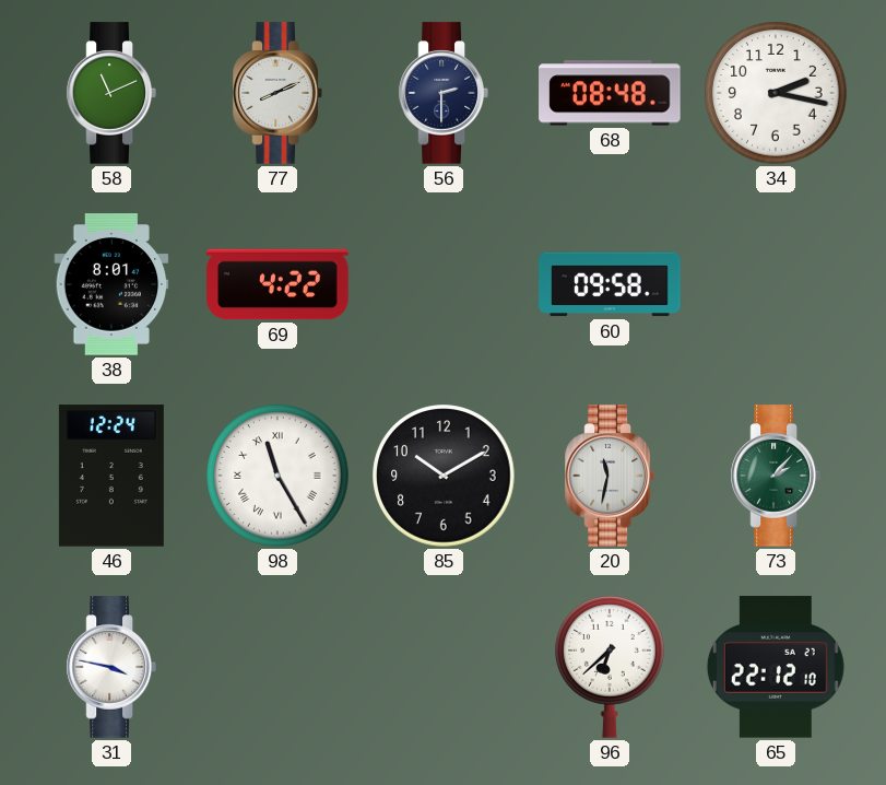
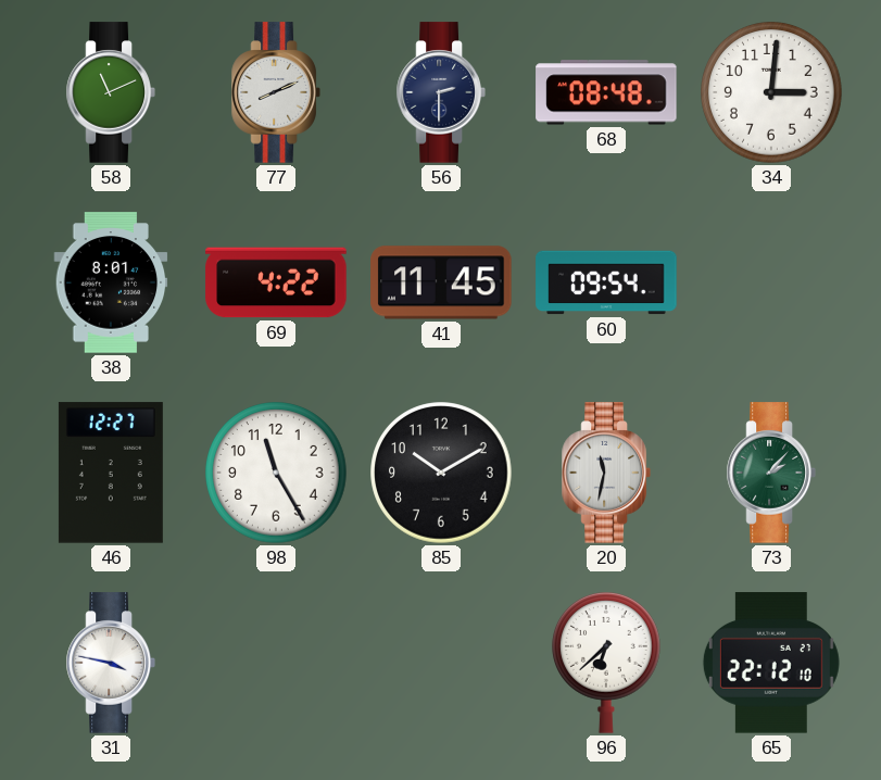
34: 2:17 -> 3:01
41: none -> 11:45
60: 09:58 -> 09:54
46: 12:24 -> 12:27
98 numerals: Roman -> Arabic
